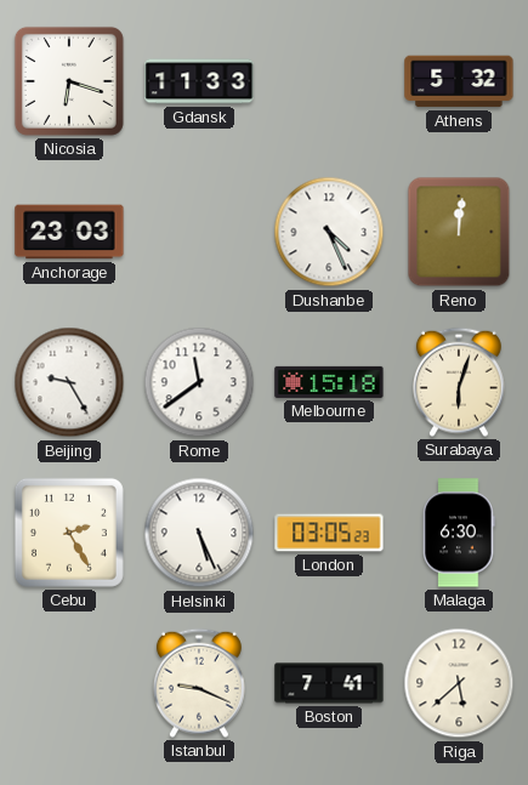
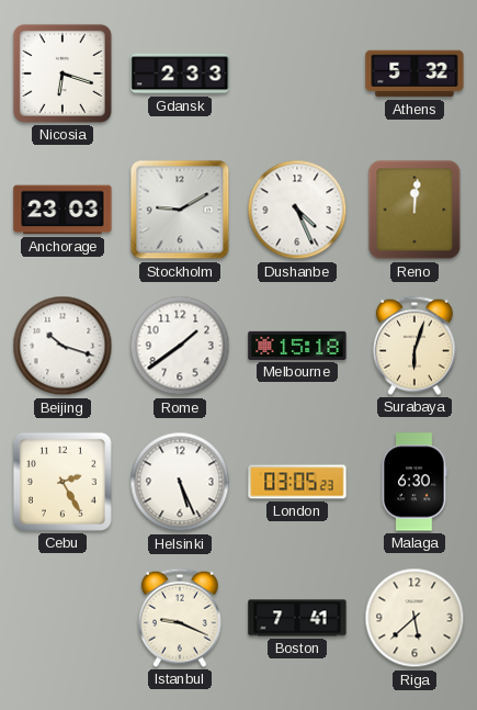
Gdansk: 11:33 -> 2:33
Stockholm: none -> 9:10
Beijing: 9:25 -> 10:18
Rome: 11:39 -> 1:39
